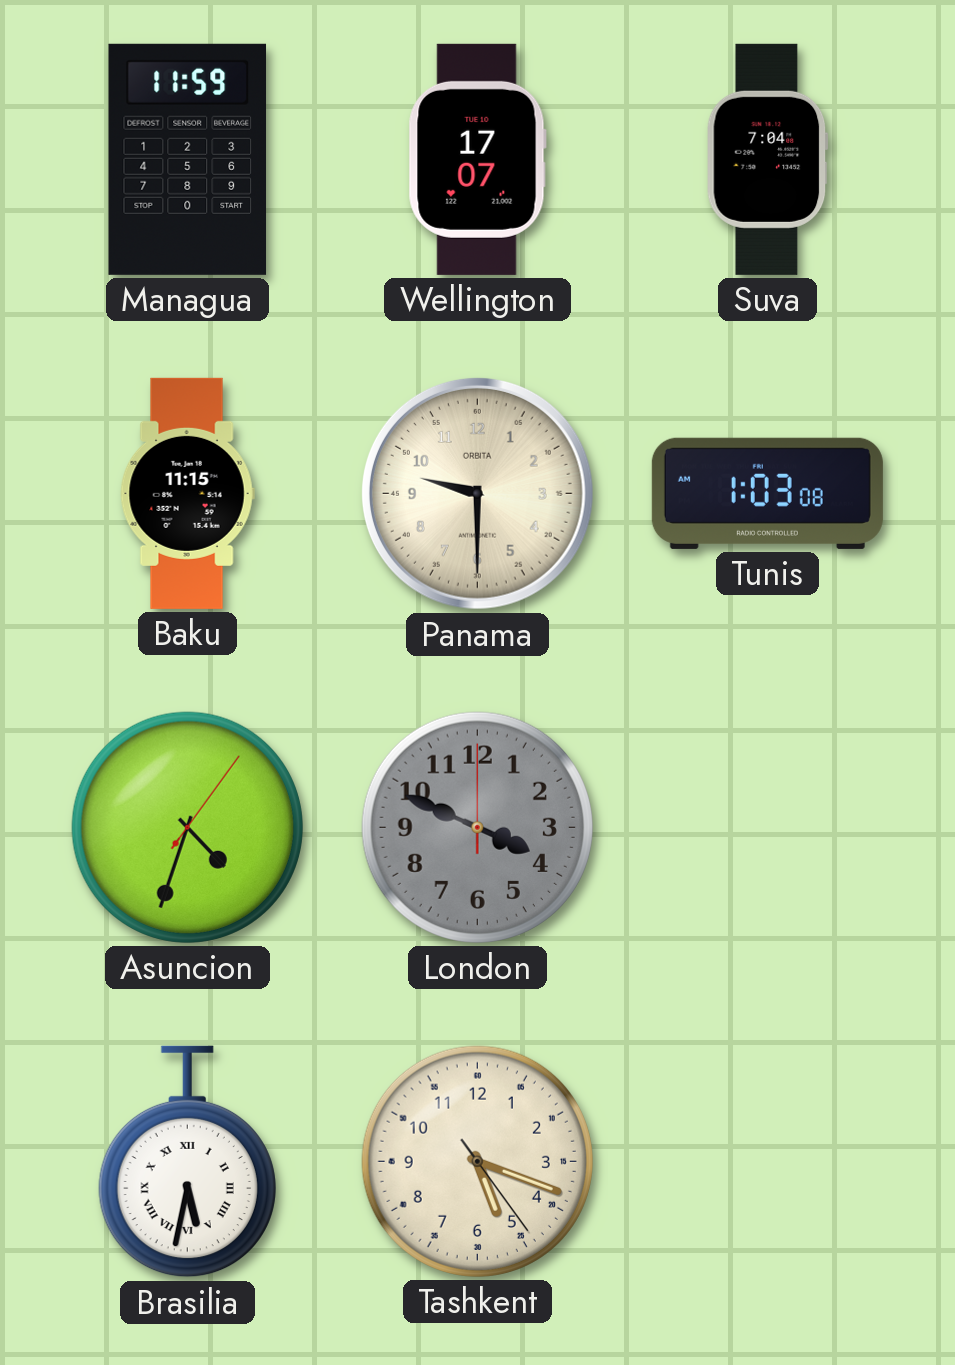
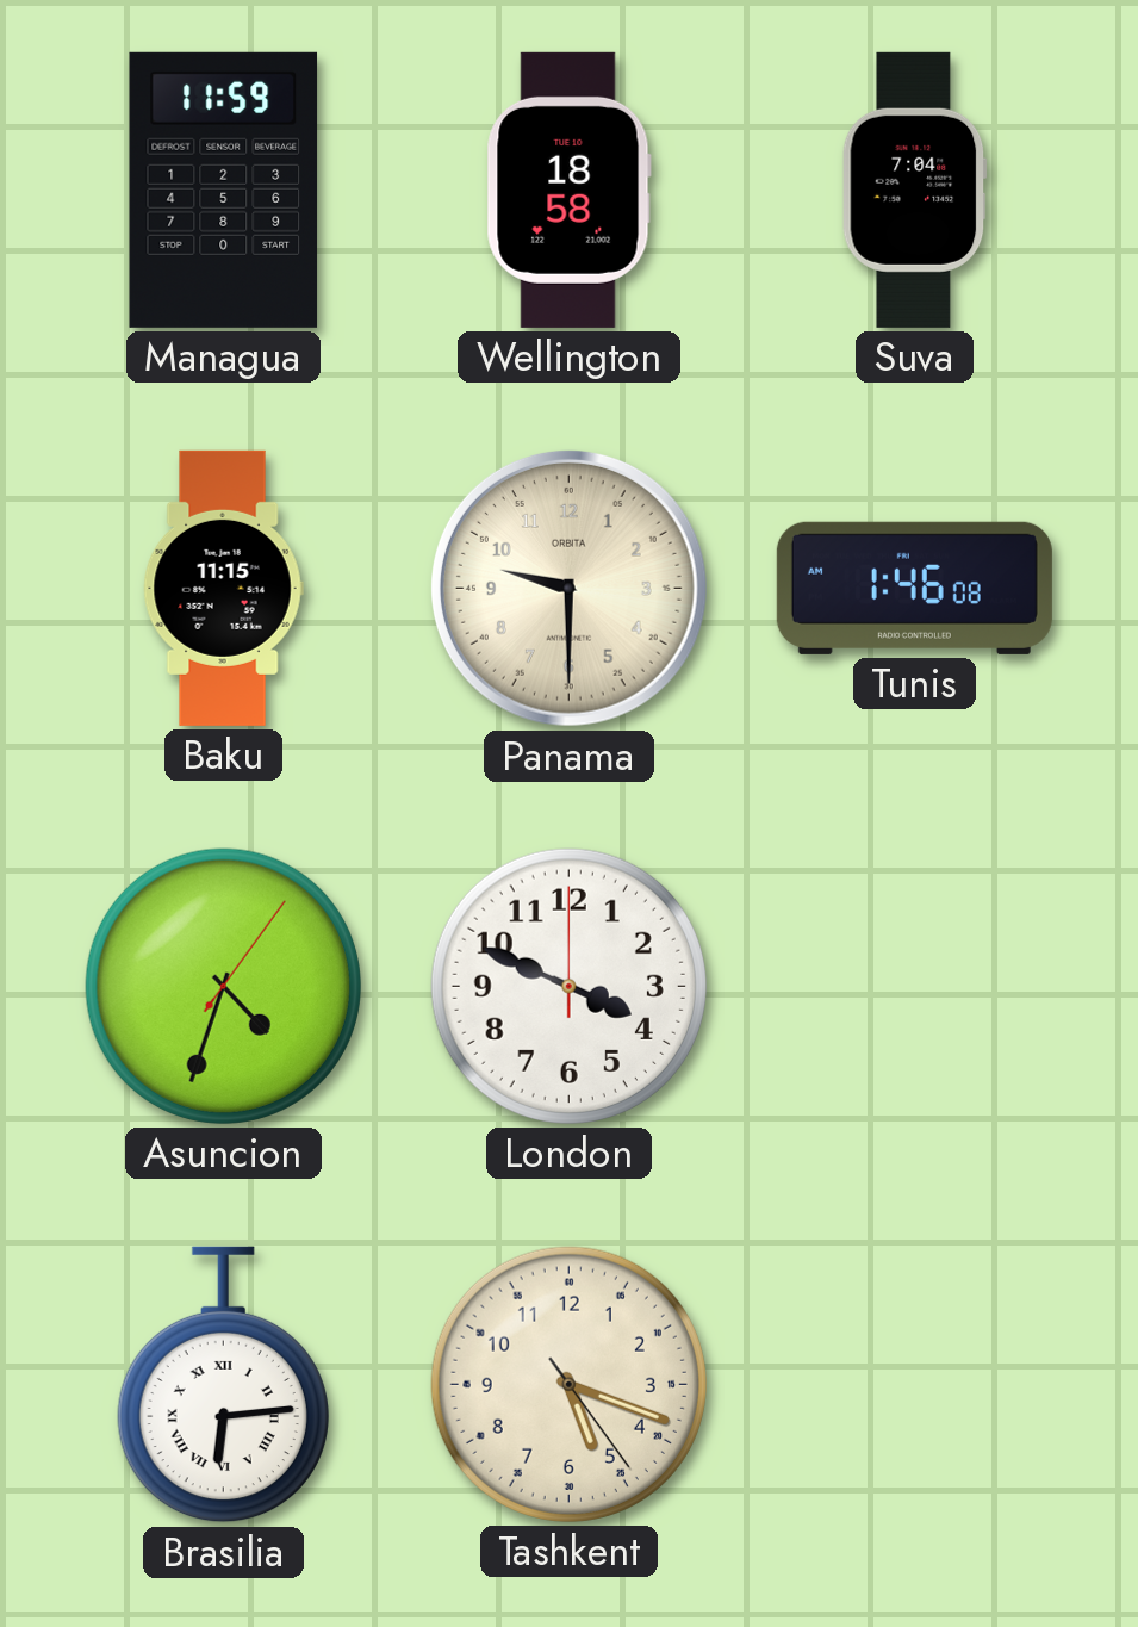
Wellington: 17:07 -> 18:58
Tunis: 1:03 -> 1:46
London dial: grey -> white
Brasilia: 5:32 -> 6:14
